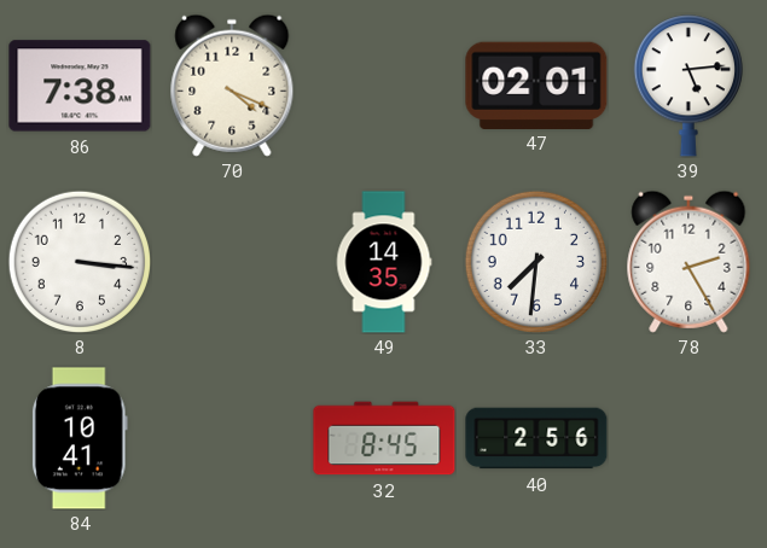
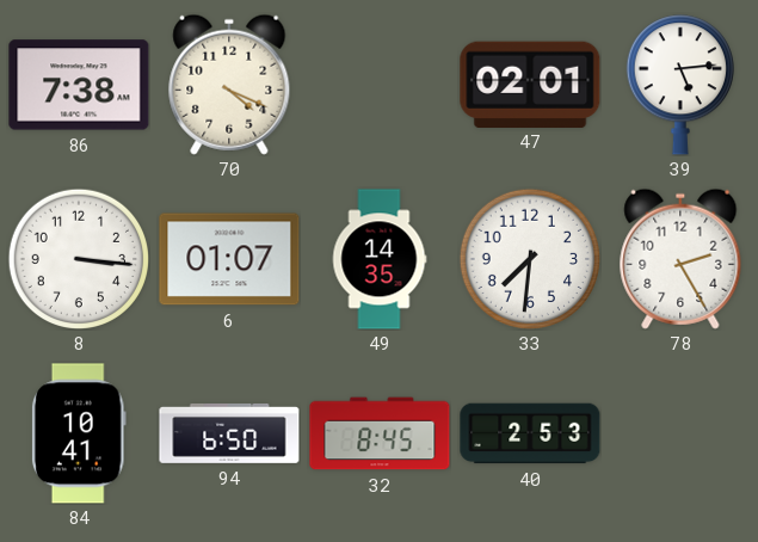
6: none -> 01:07
94: none -> 6:50
40: 2:56 -> 2:53
